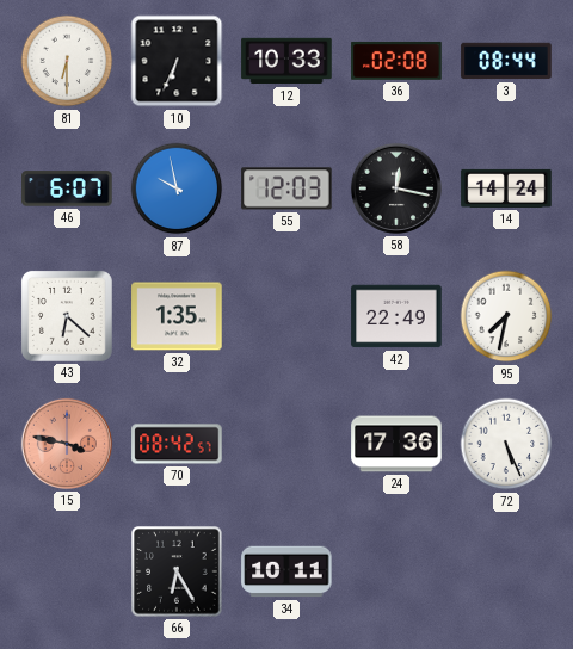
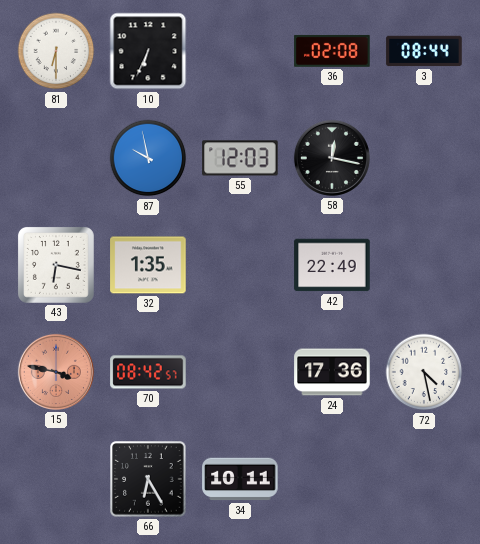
12: 10:33 -> none
46: 6:07 -> none
14: 14:24 -> none
43: 6:22 -> 6:17
95: 7:32 -> none
72: 5:26 -> 4:28
